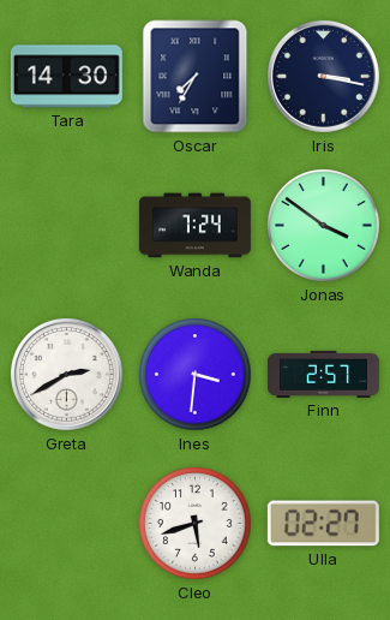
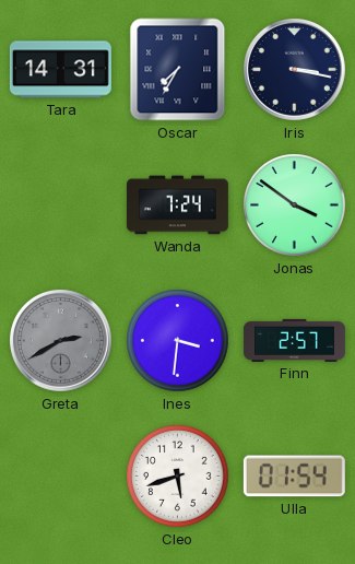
Tara: 14:30 -> 14:31
Greta dial: white -> grey
Ulla: 02:27 -> 01:54
